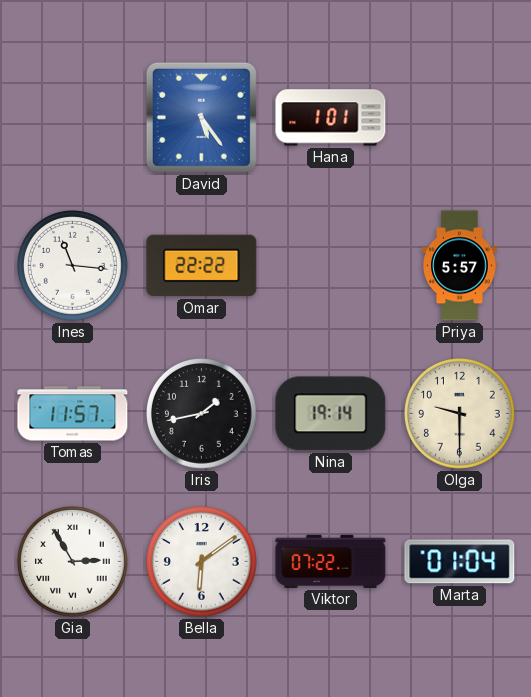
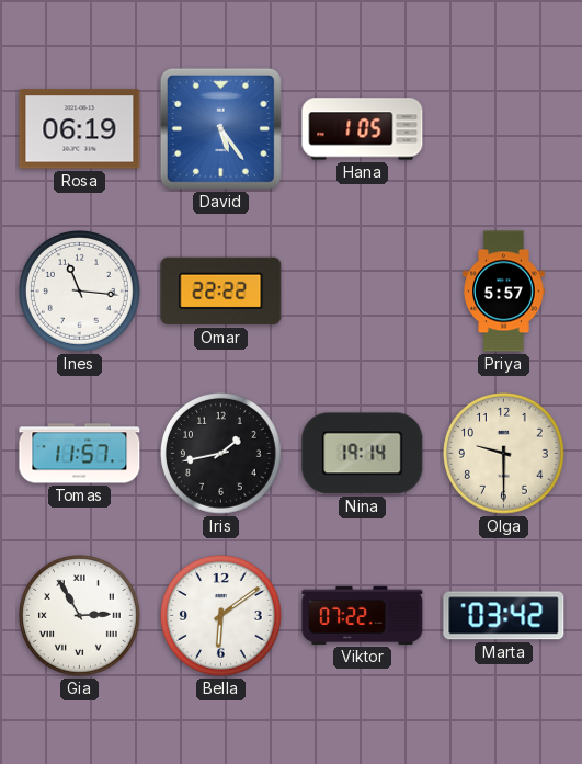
Rosa: none -> 06:19
Hana: 1:01 -> 1:05
Marta: 01:04 -> 03:42
